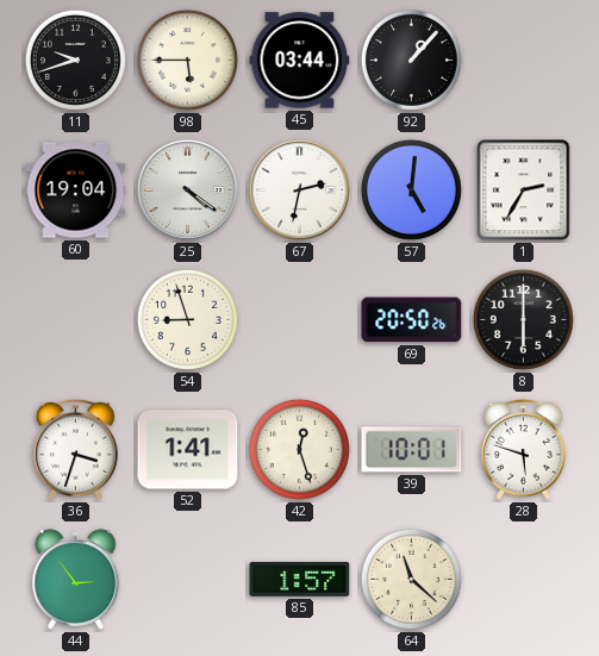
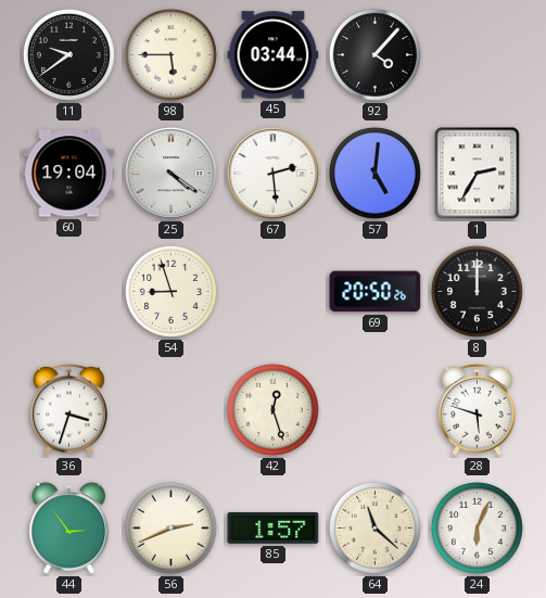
11: 9:42 -> 9:39
92: 1:07 -> 4:07
67: 2:32 -> 2:29
8: 6:00 -> 12:00
52: 1:41 -> none
39: 10:01 -> none
56: none -> 2:41
24: none -> 6:04
